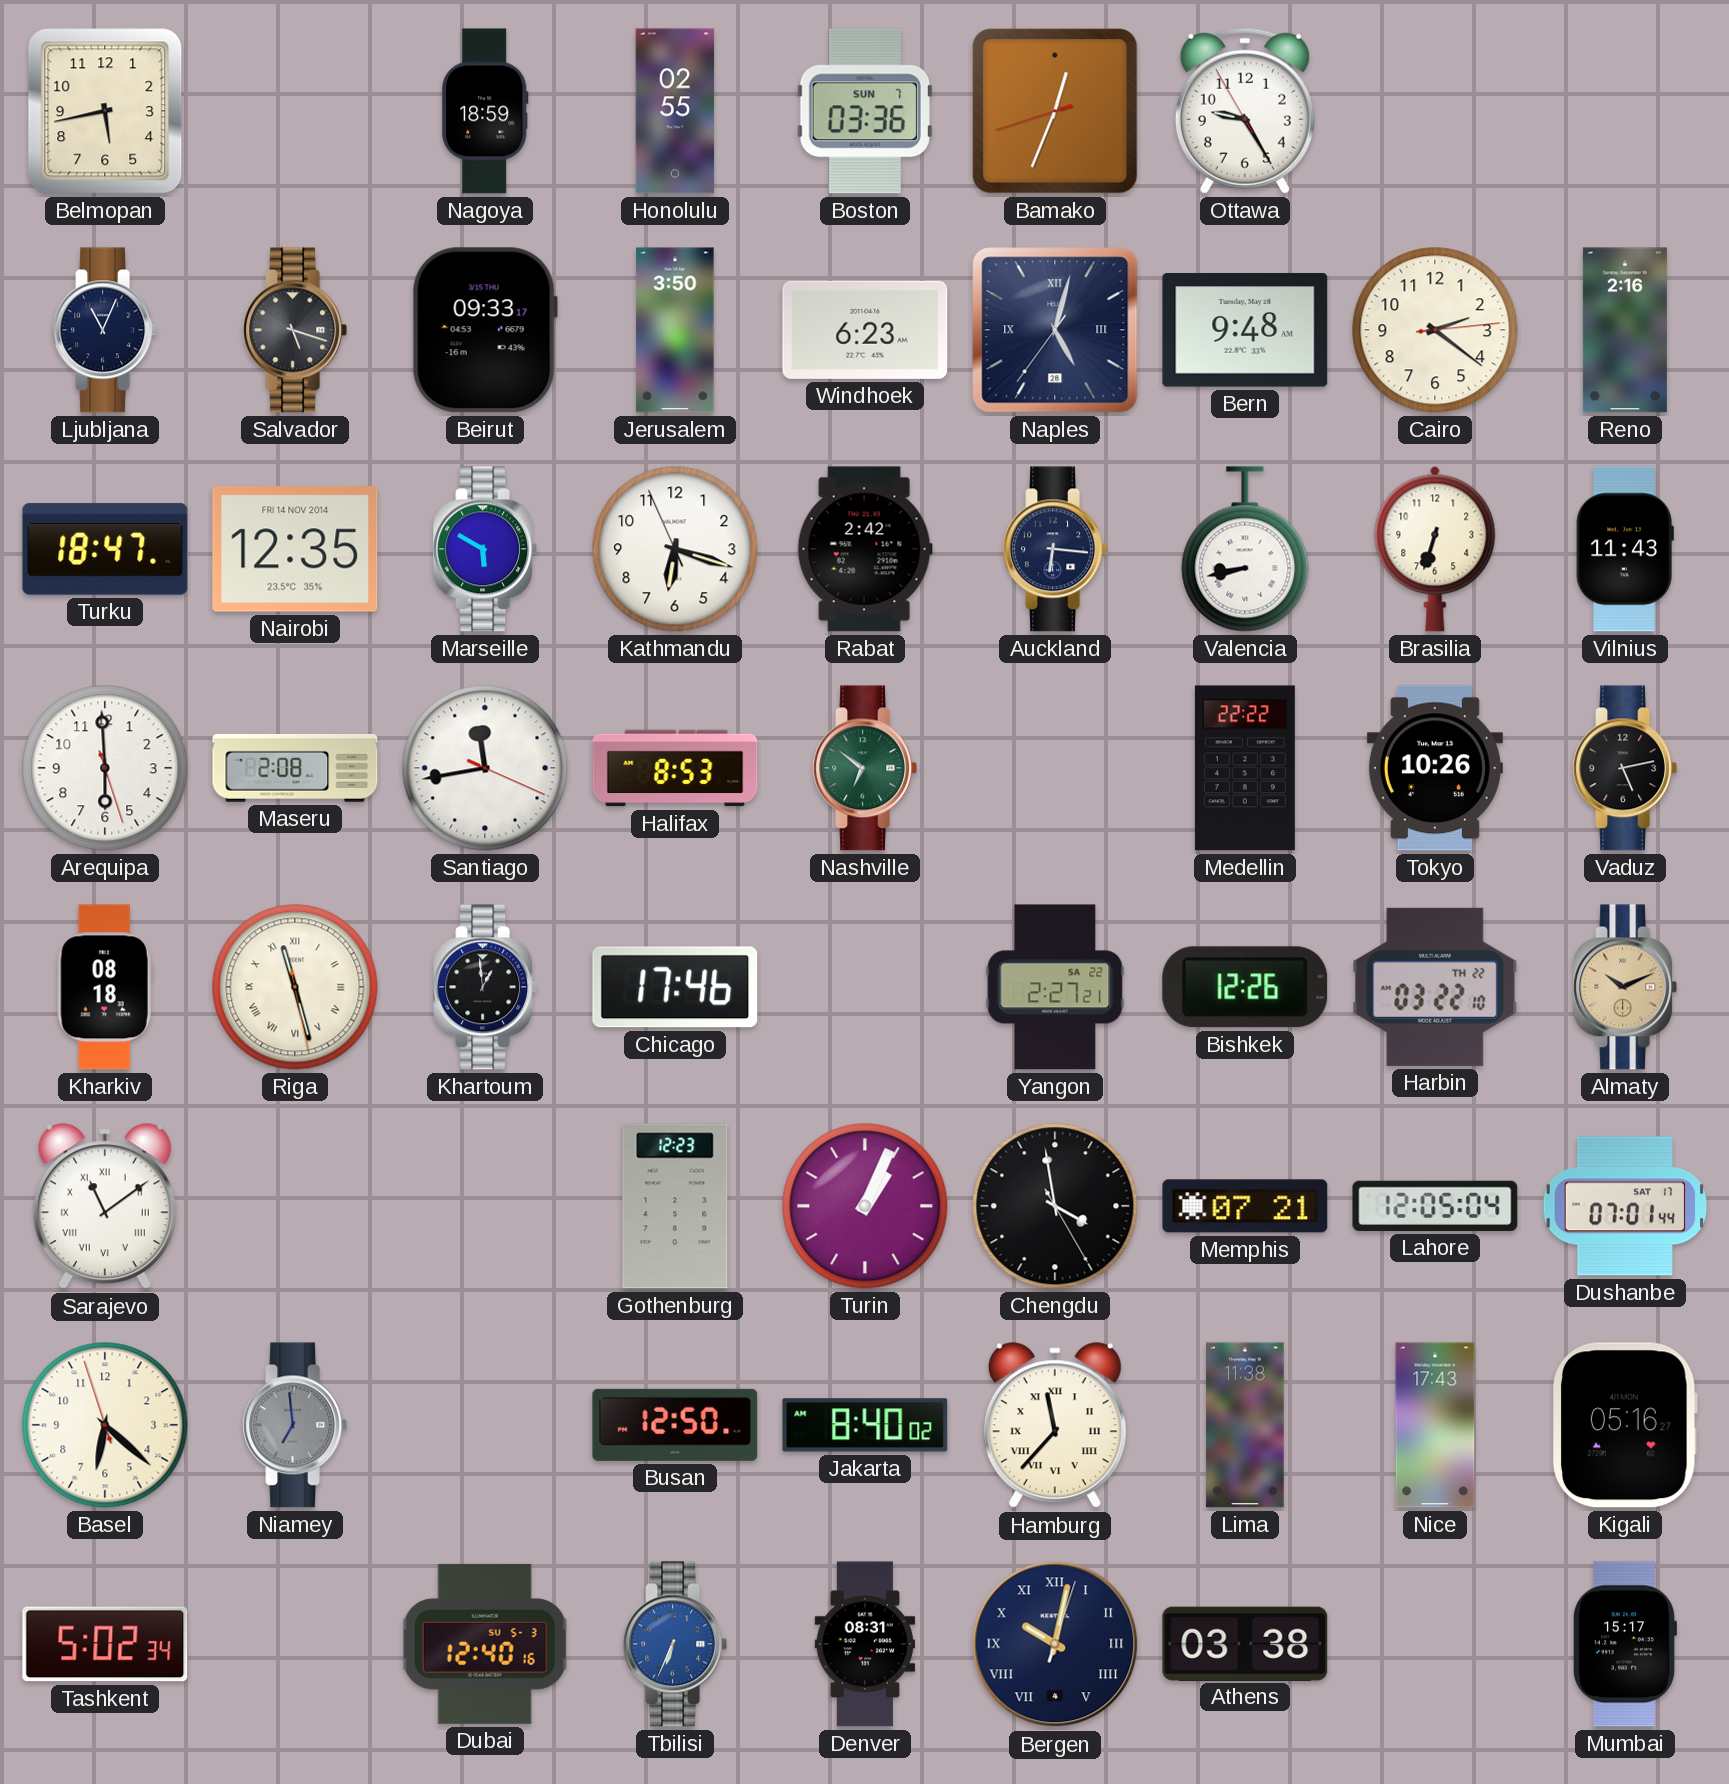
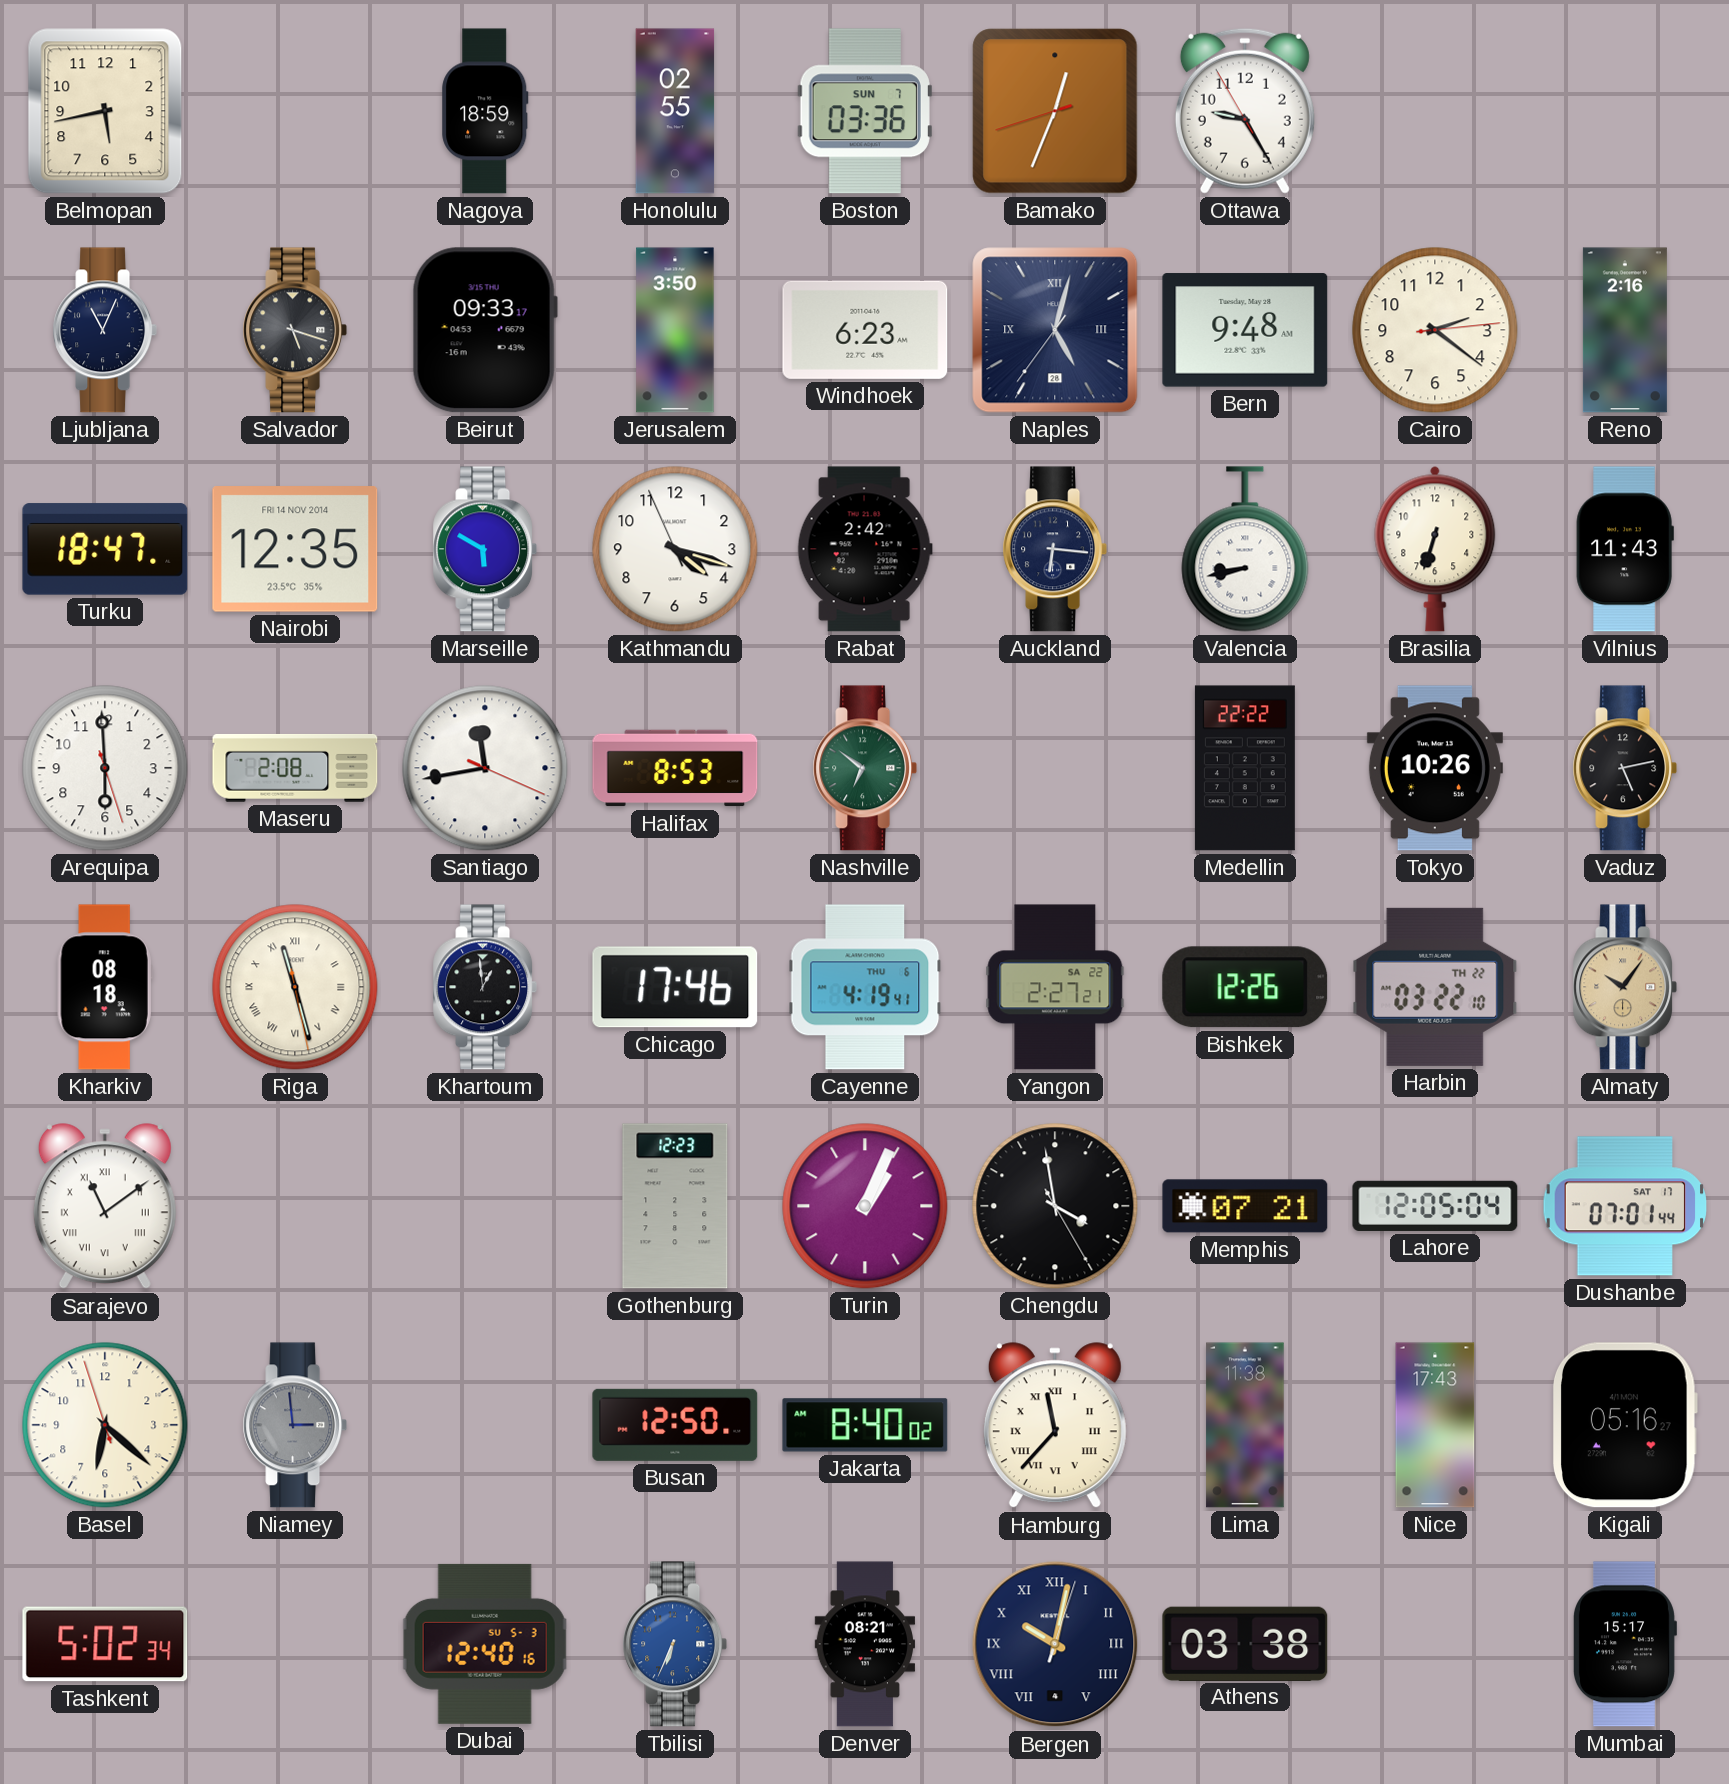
Kathmandu: 6:17 -> 4:17
Cayenne: none -> 4:19
Almaty: 10:11 -> 10:06
Niamey: 6:59 -> 2:59
Denver: 08:31 -> 08:21
